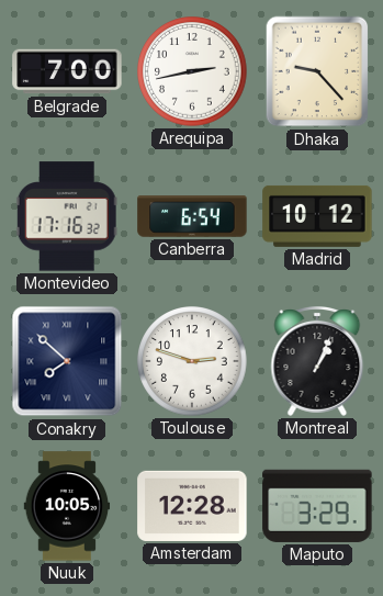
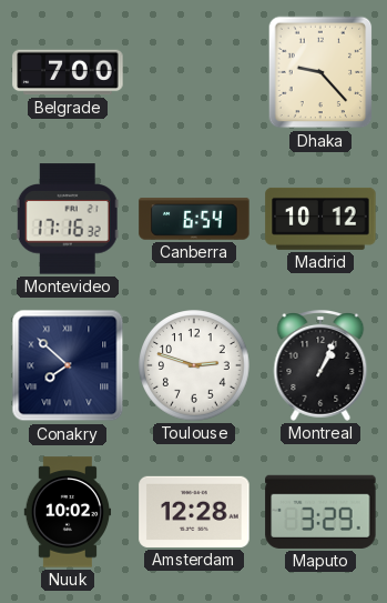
Arequipa: 2:43 -> none
Nuuk: 10:05 -> 10:02
